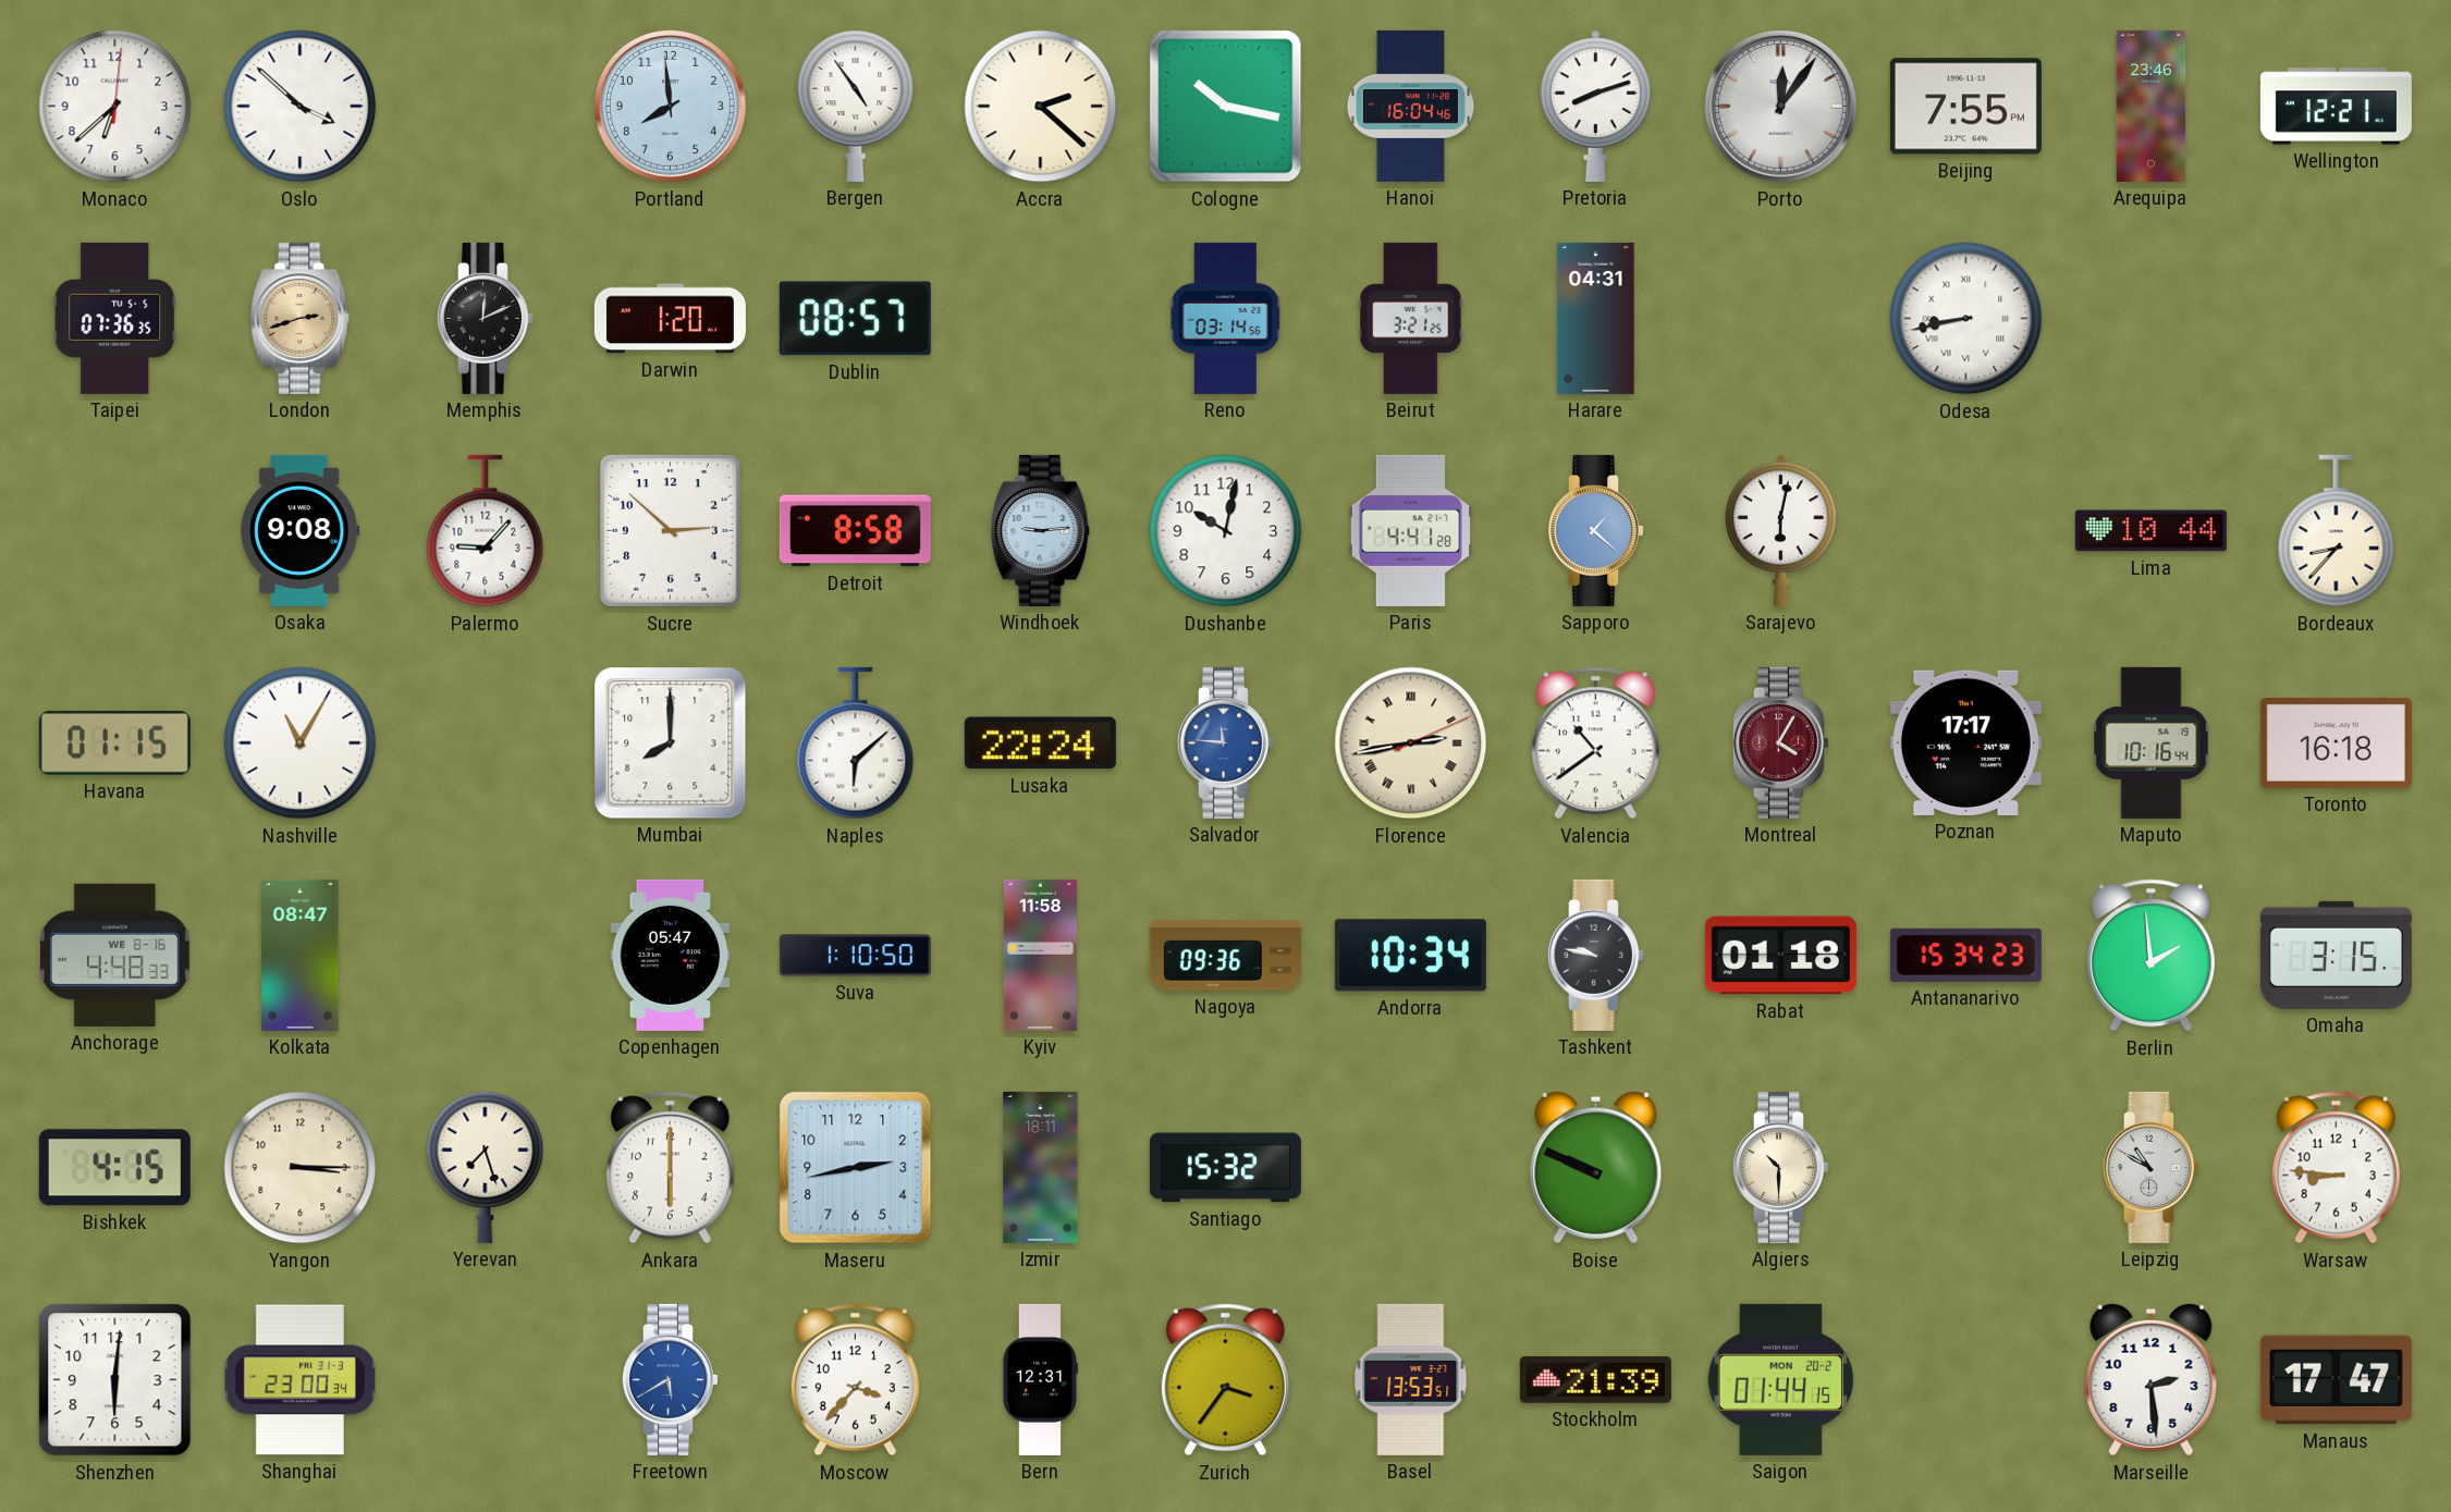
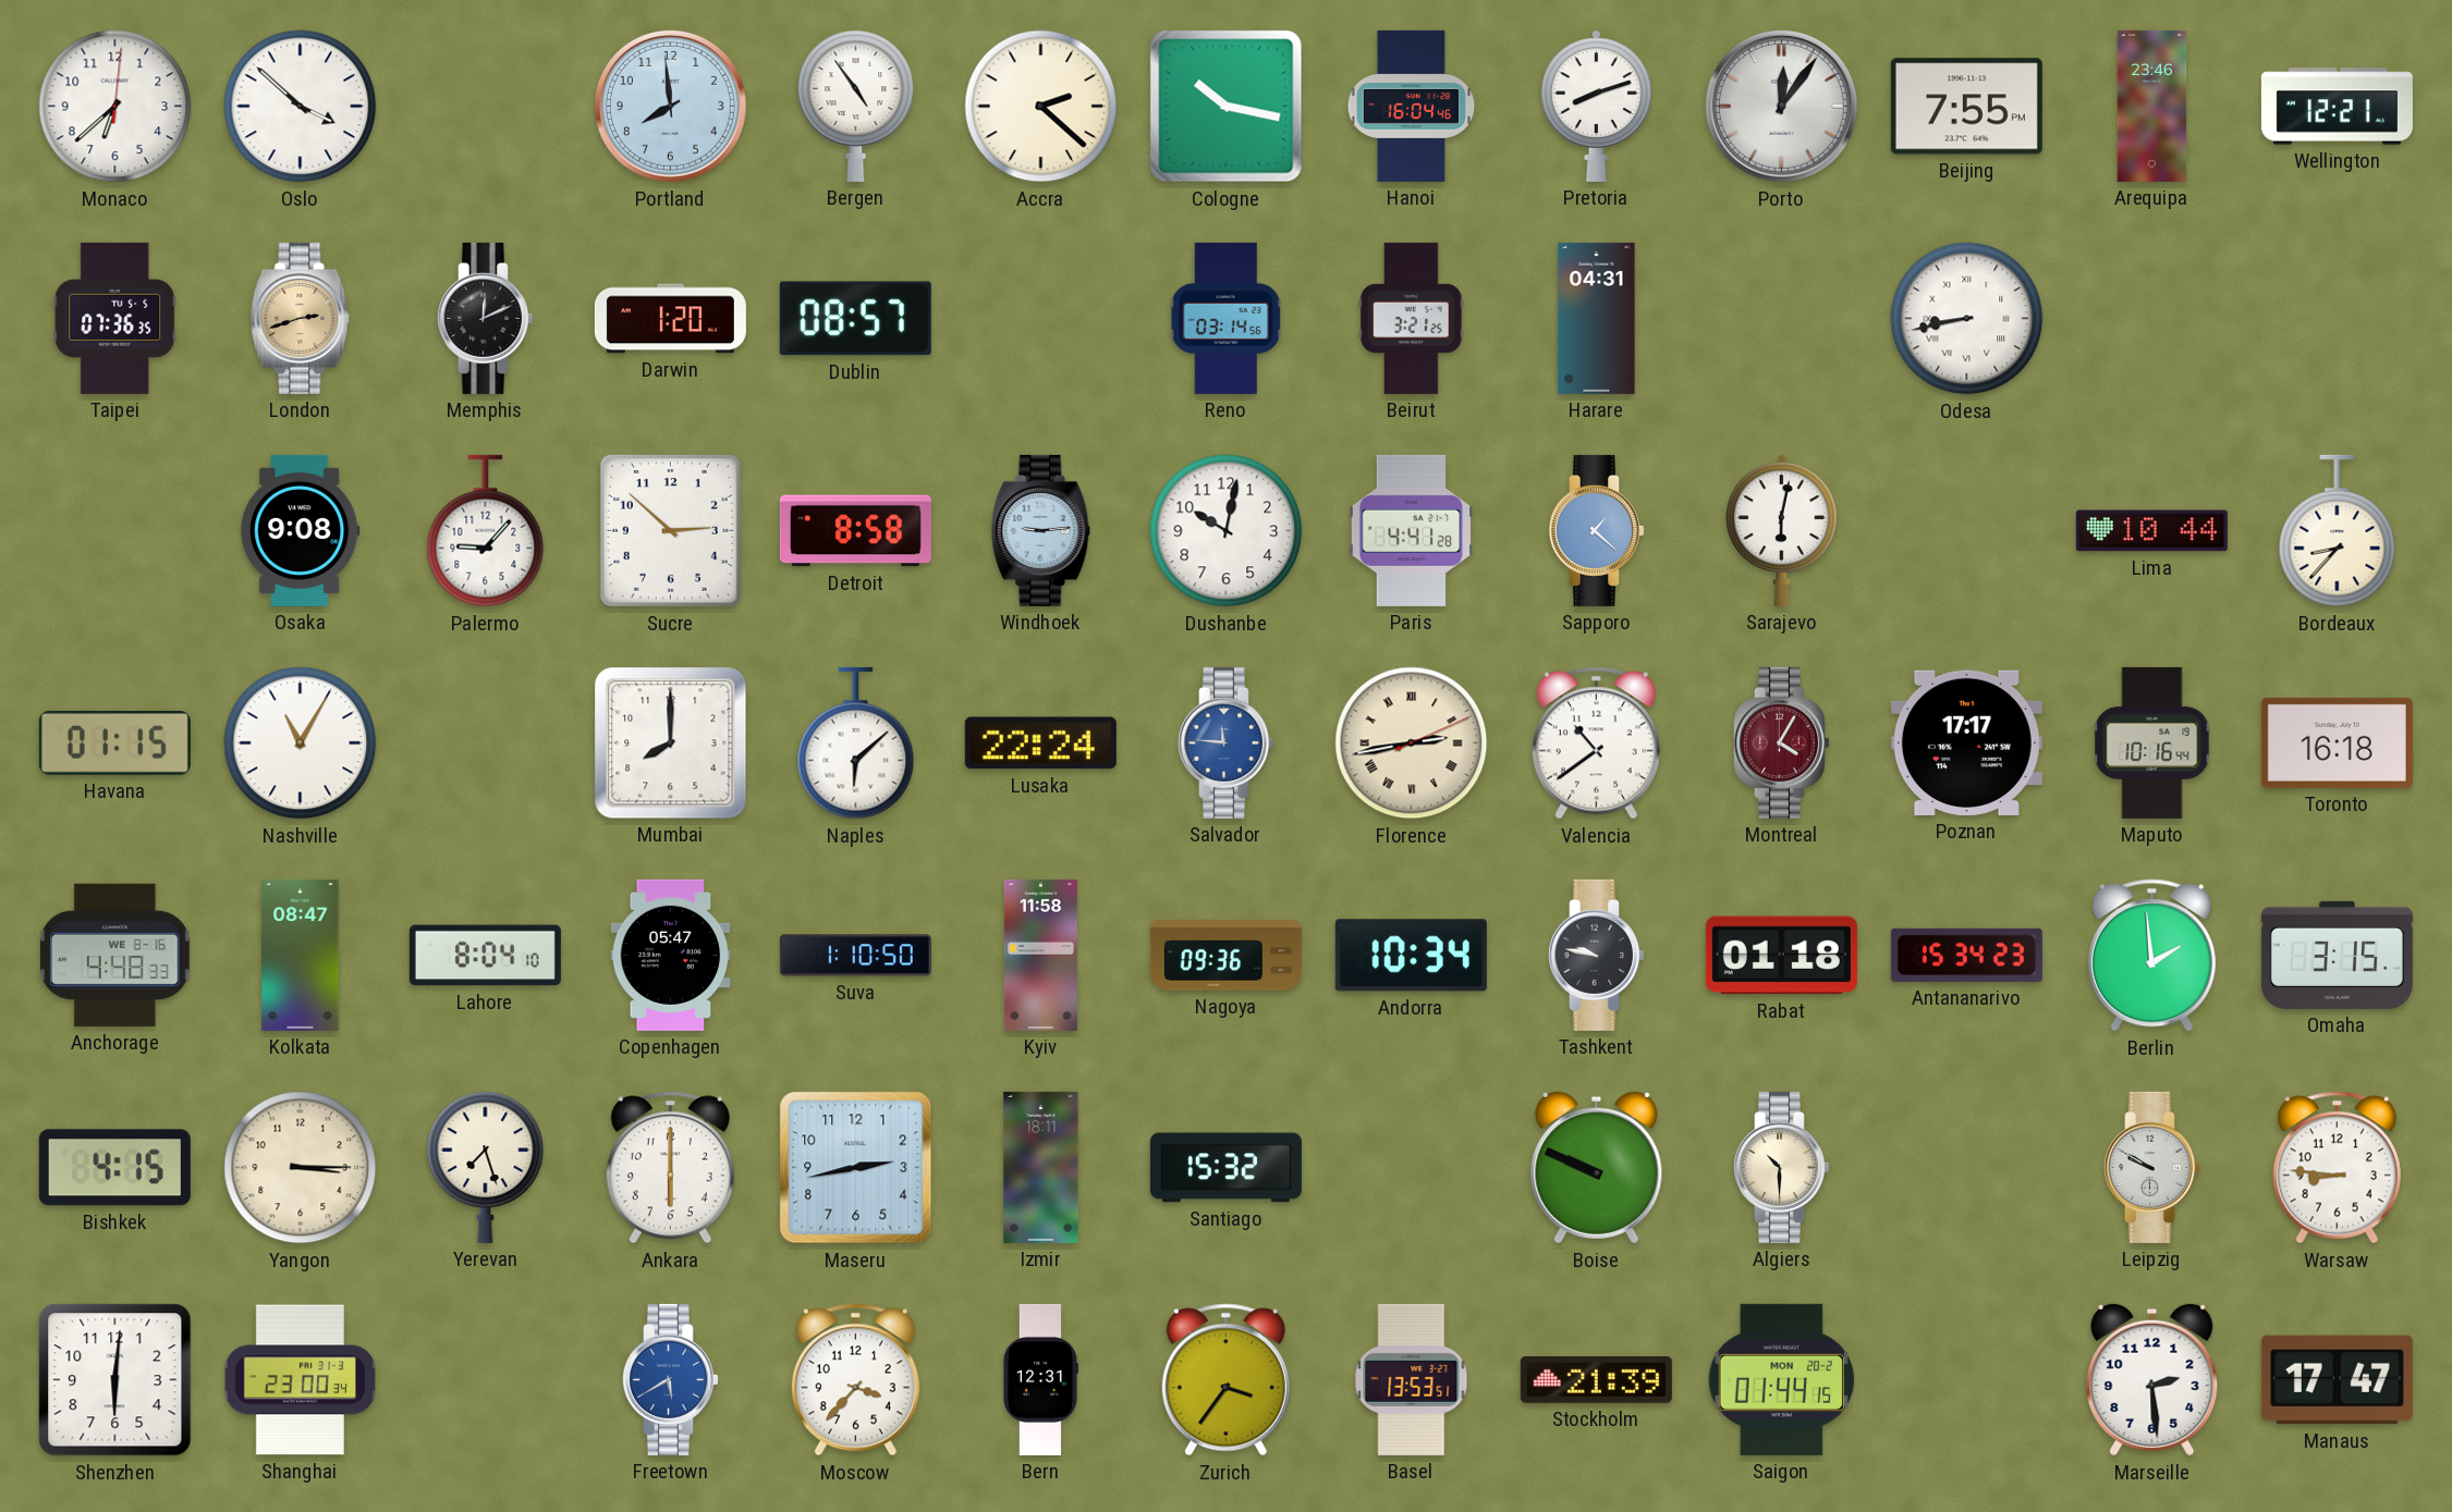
Lahore: none -> 8:04
Leipzig: 10:50 -> 9:50
